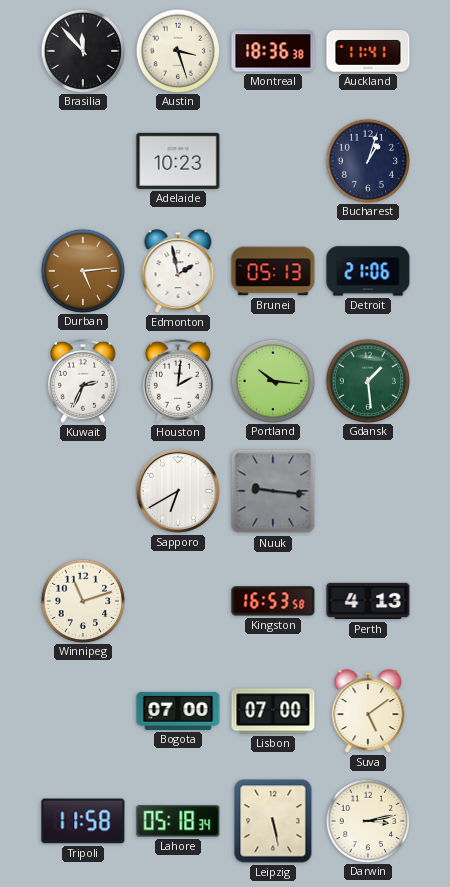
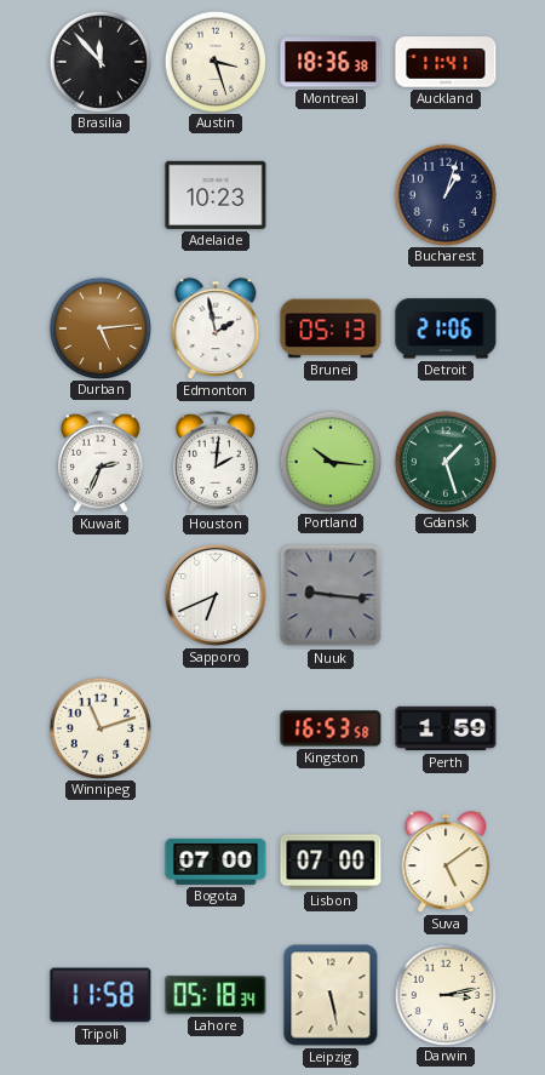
Gdansk: 1:29 -> 1:27
Sapporo: 6:40 -> 6:41
Perth: 4:13 -> 1:59
